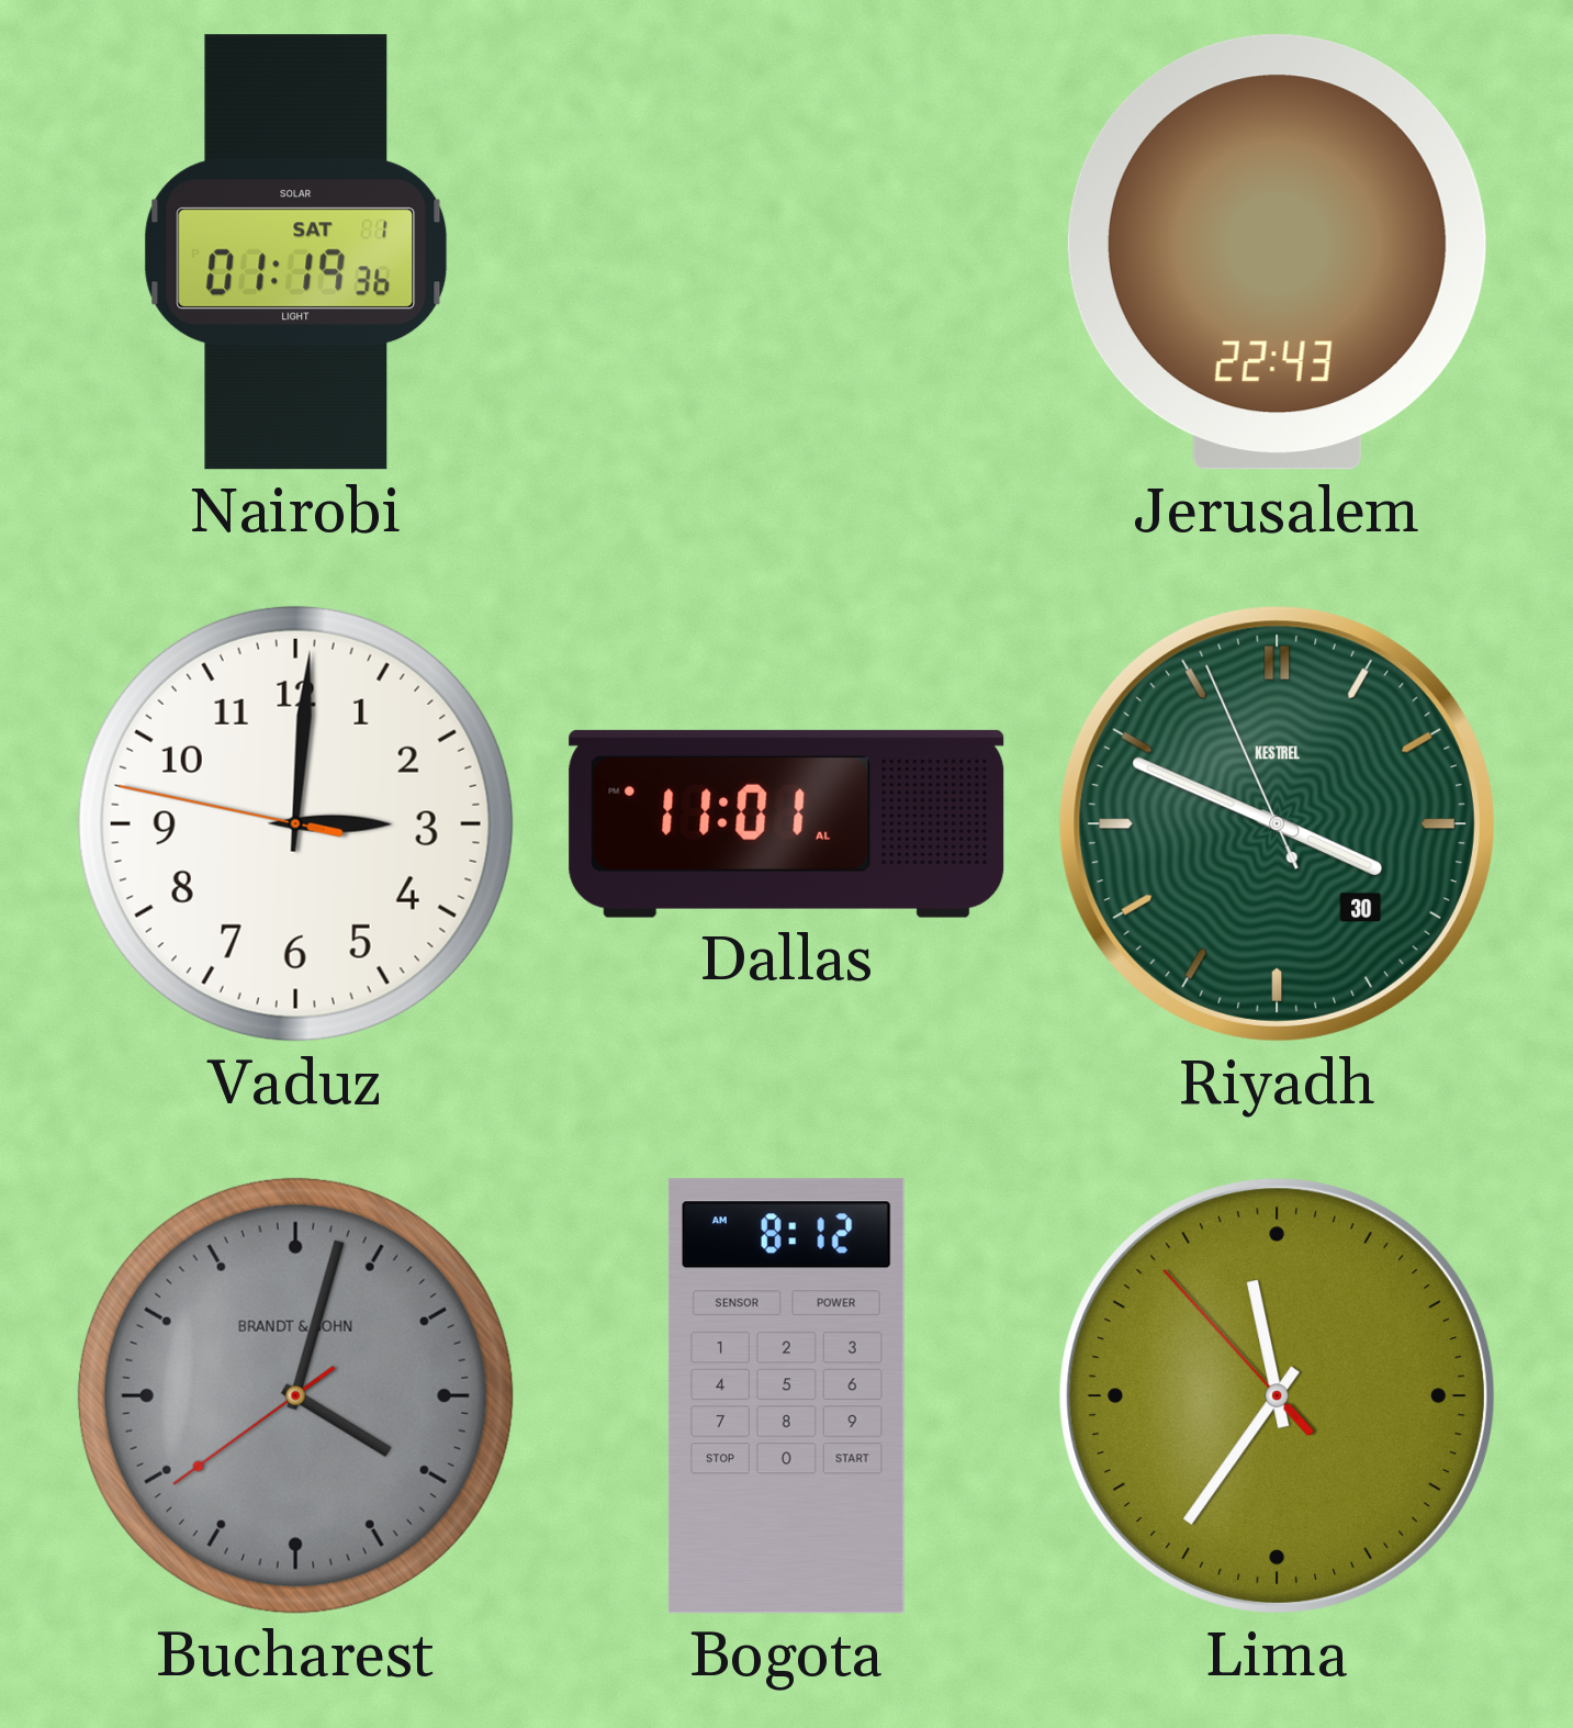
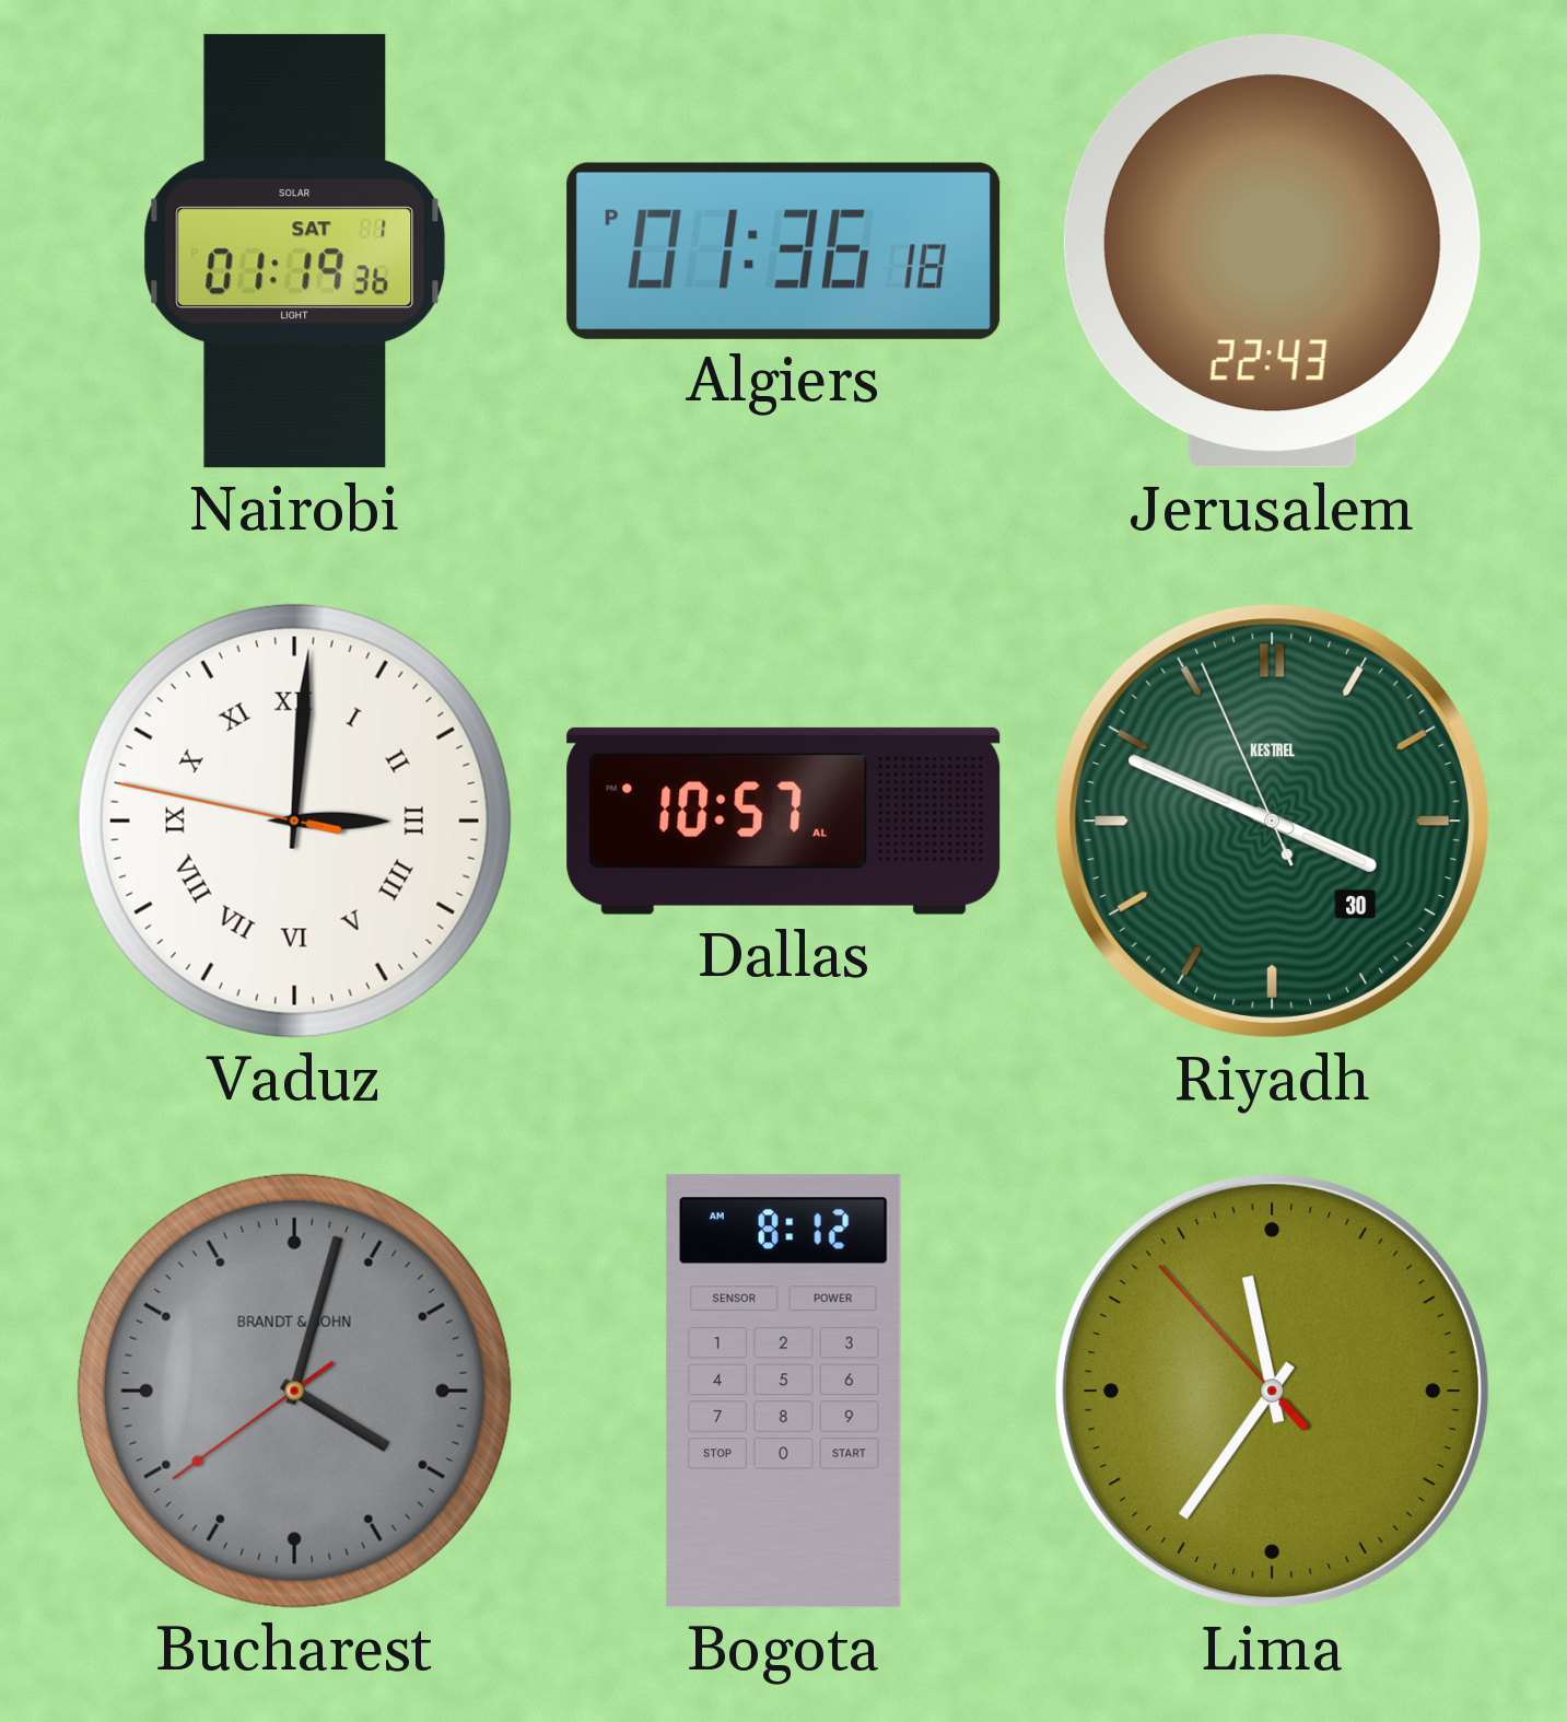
Algiers: none -> 01:36
Vaduz numerals: Arabic -> Roman
Dallas: 11:01 -> 10:57
